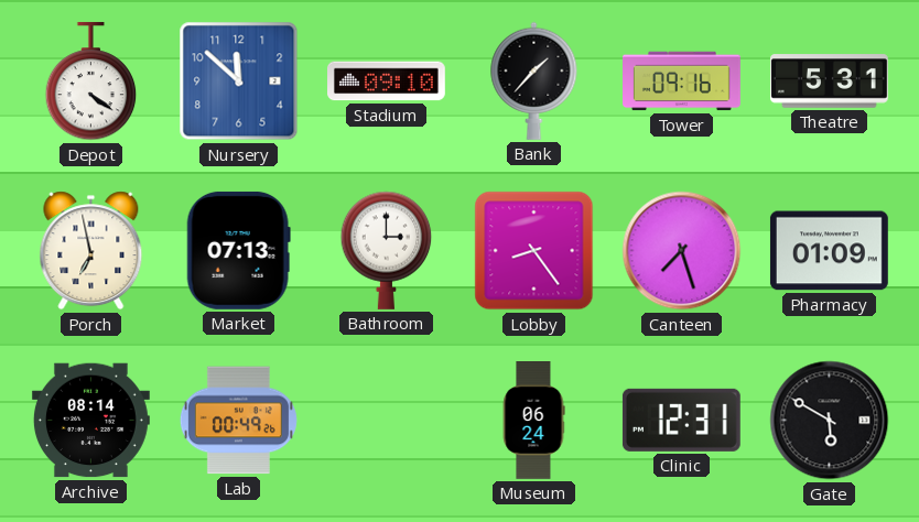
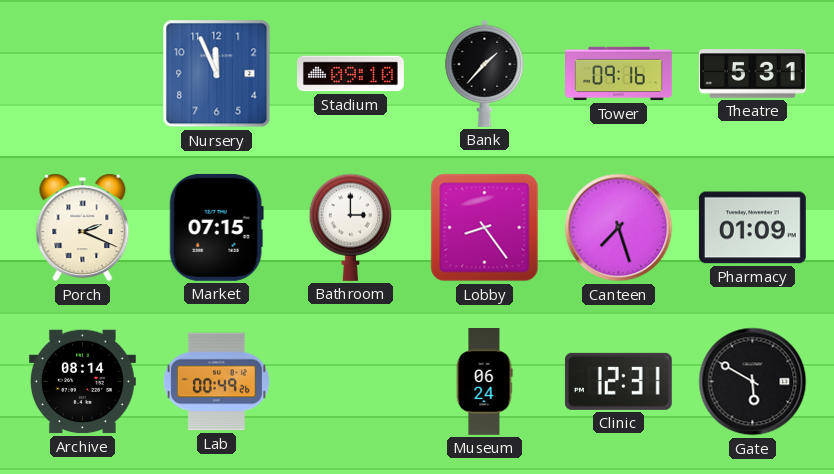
Depot: 4:21 -> none
Nursery: 11:52 -> 11:56
Porch: 6:58 -> 2:19
Market: 07:13 -> 07:15
